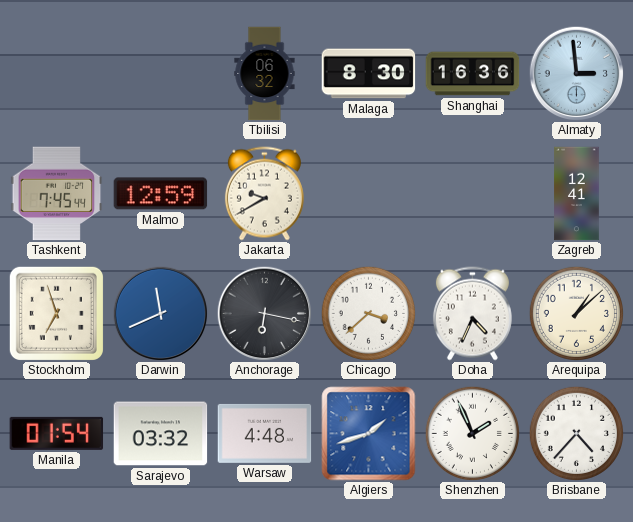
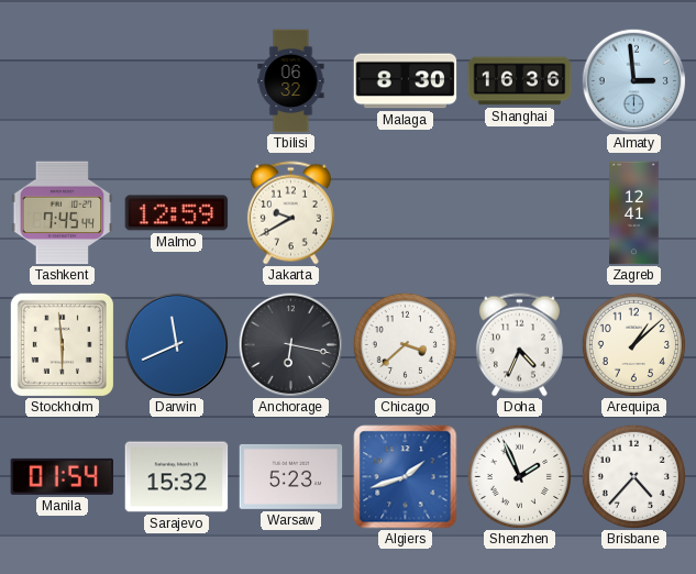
Stockholm: 6:57 -> 5:59
Sarajevo: 03:32 -> 15:32
Warsaw: 4:48 -> 5:23
